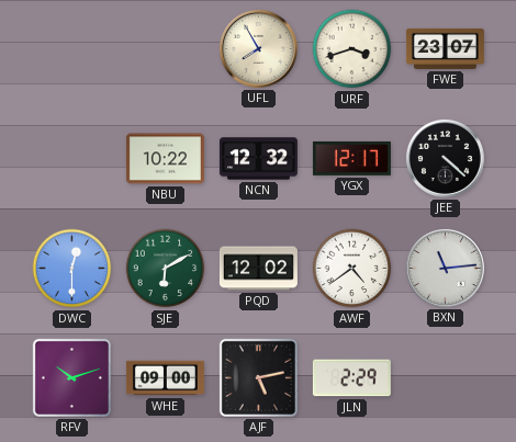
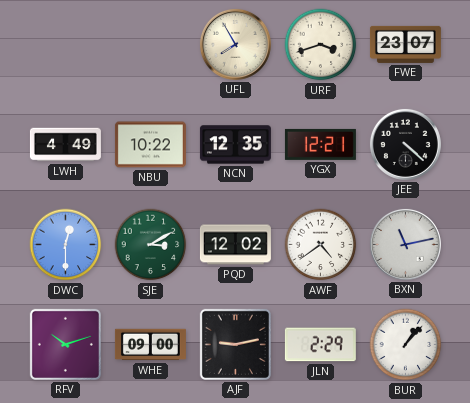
LWH: none -> 4:49
NCN: 12:32 -> 12:35
YGX: 12:17 -> 12:21
SJE: 6:10 -> 3:10
BXN: 11:14 -> 11:13
AJF: 5:13 -> 9:13
BUR: none -> 1:07
